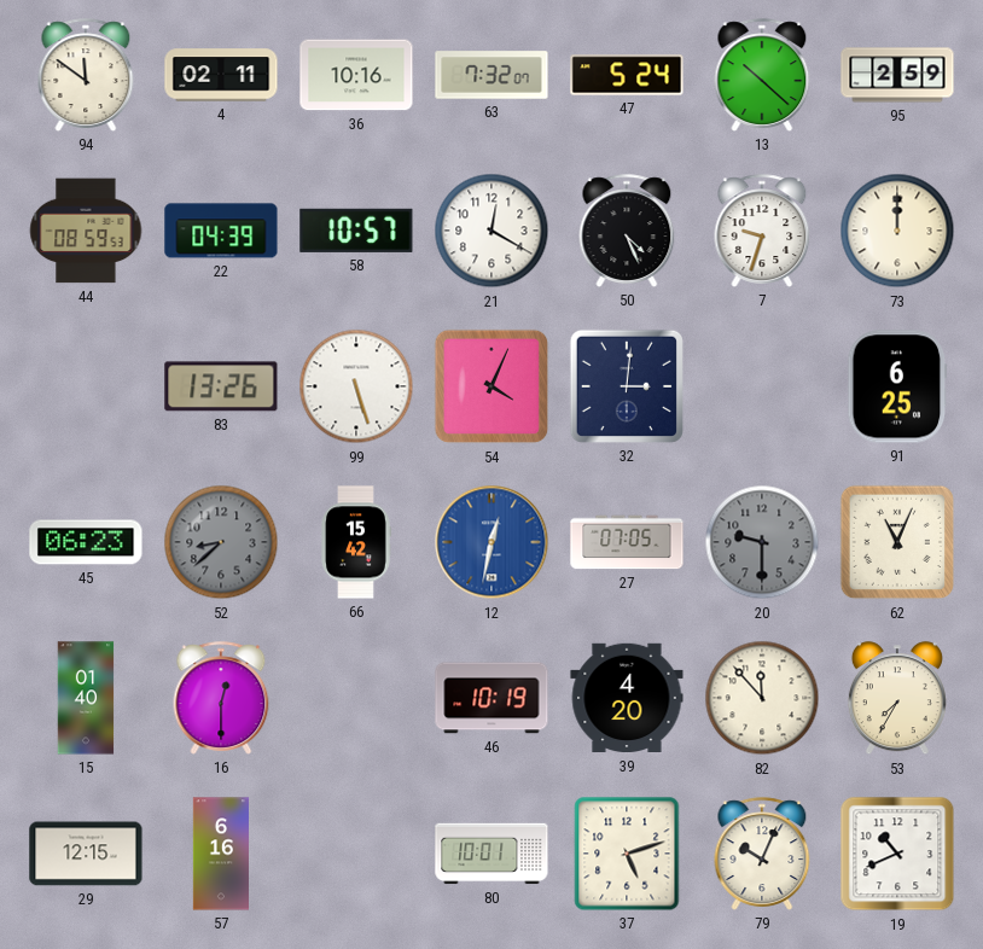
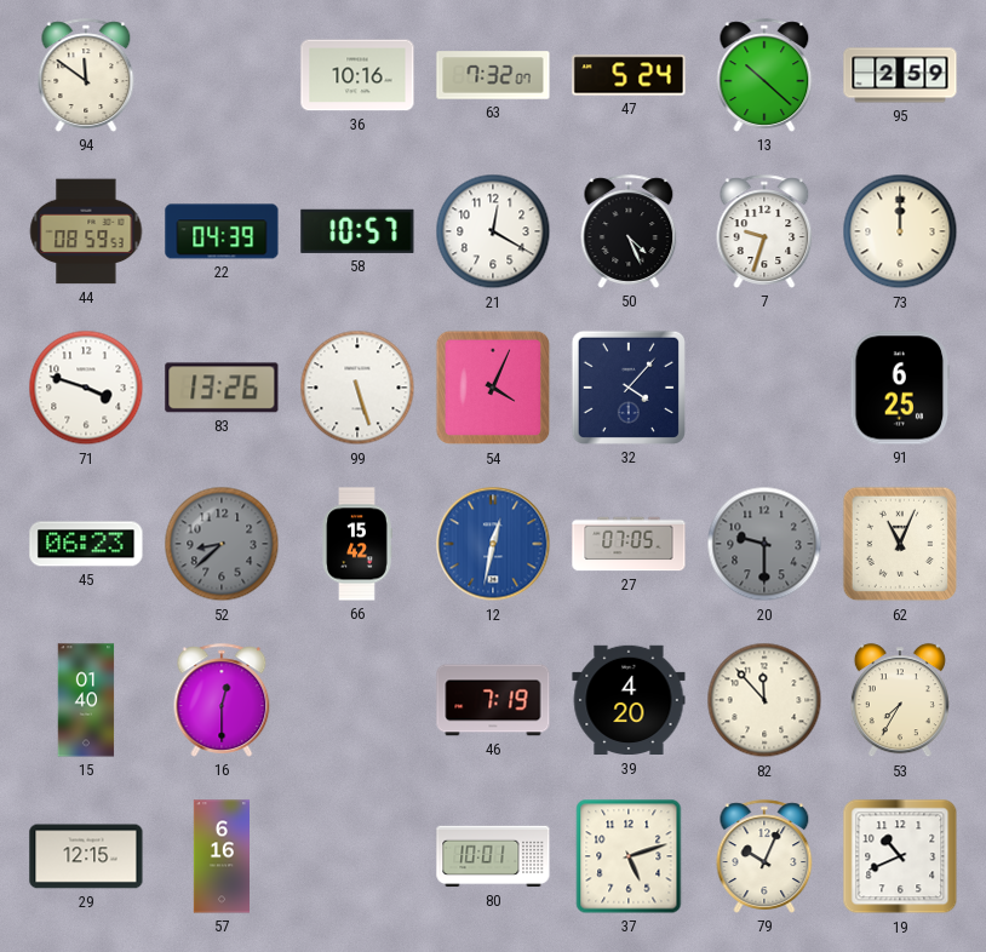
4: 02:11 -> none
71: none -> 3:48
32: 3:01 -> 4:07
46: 10:19 -> 7:19
